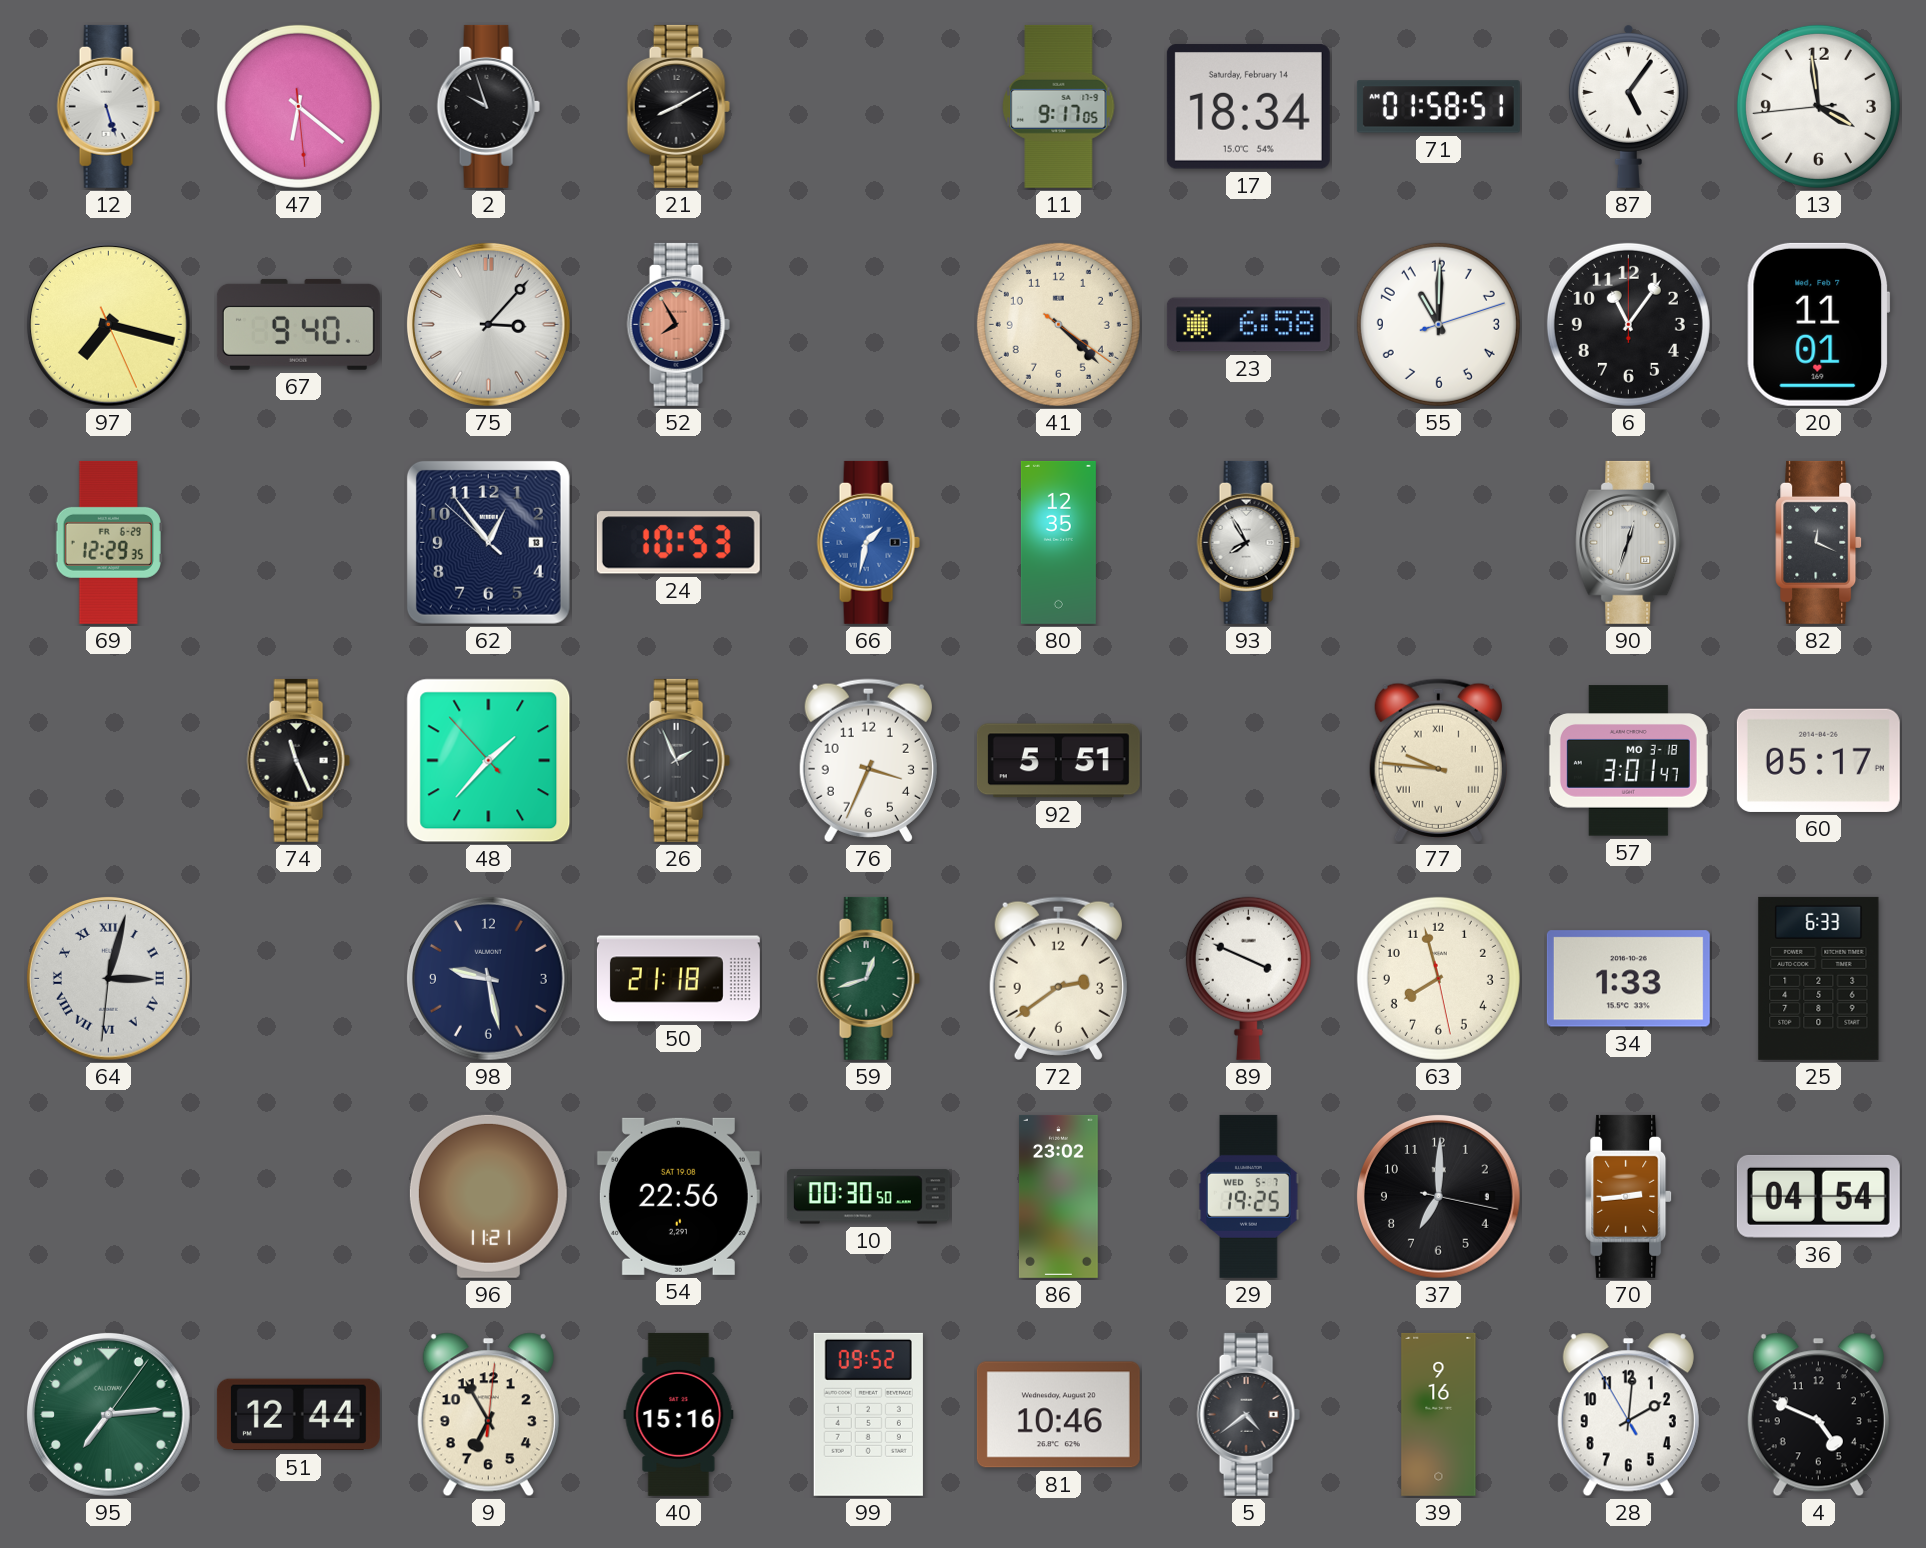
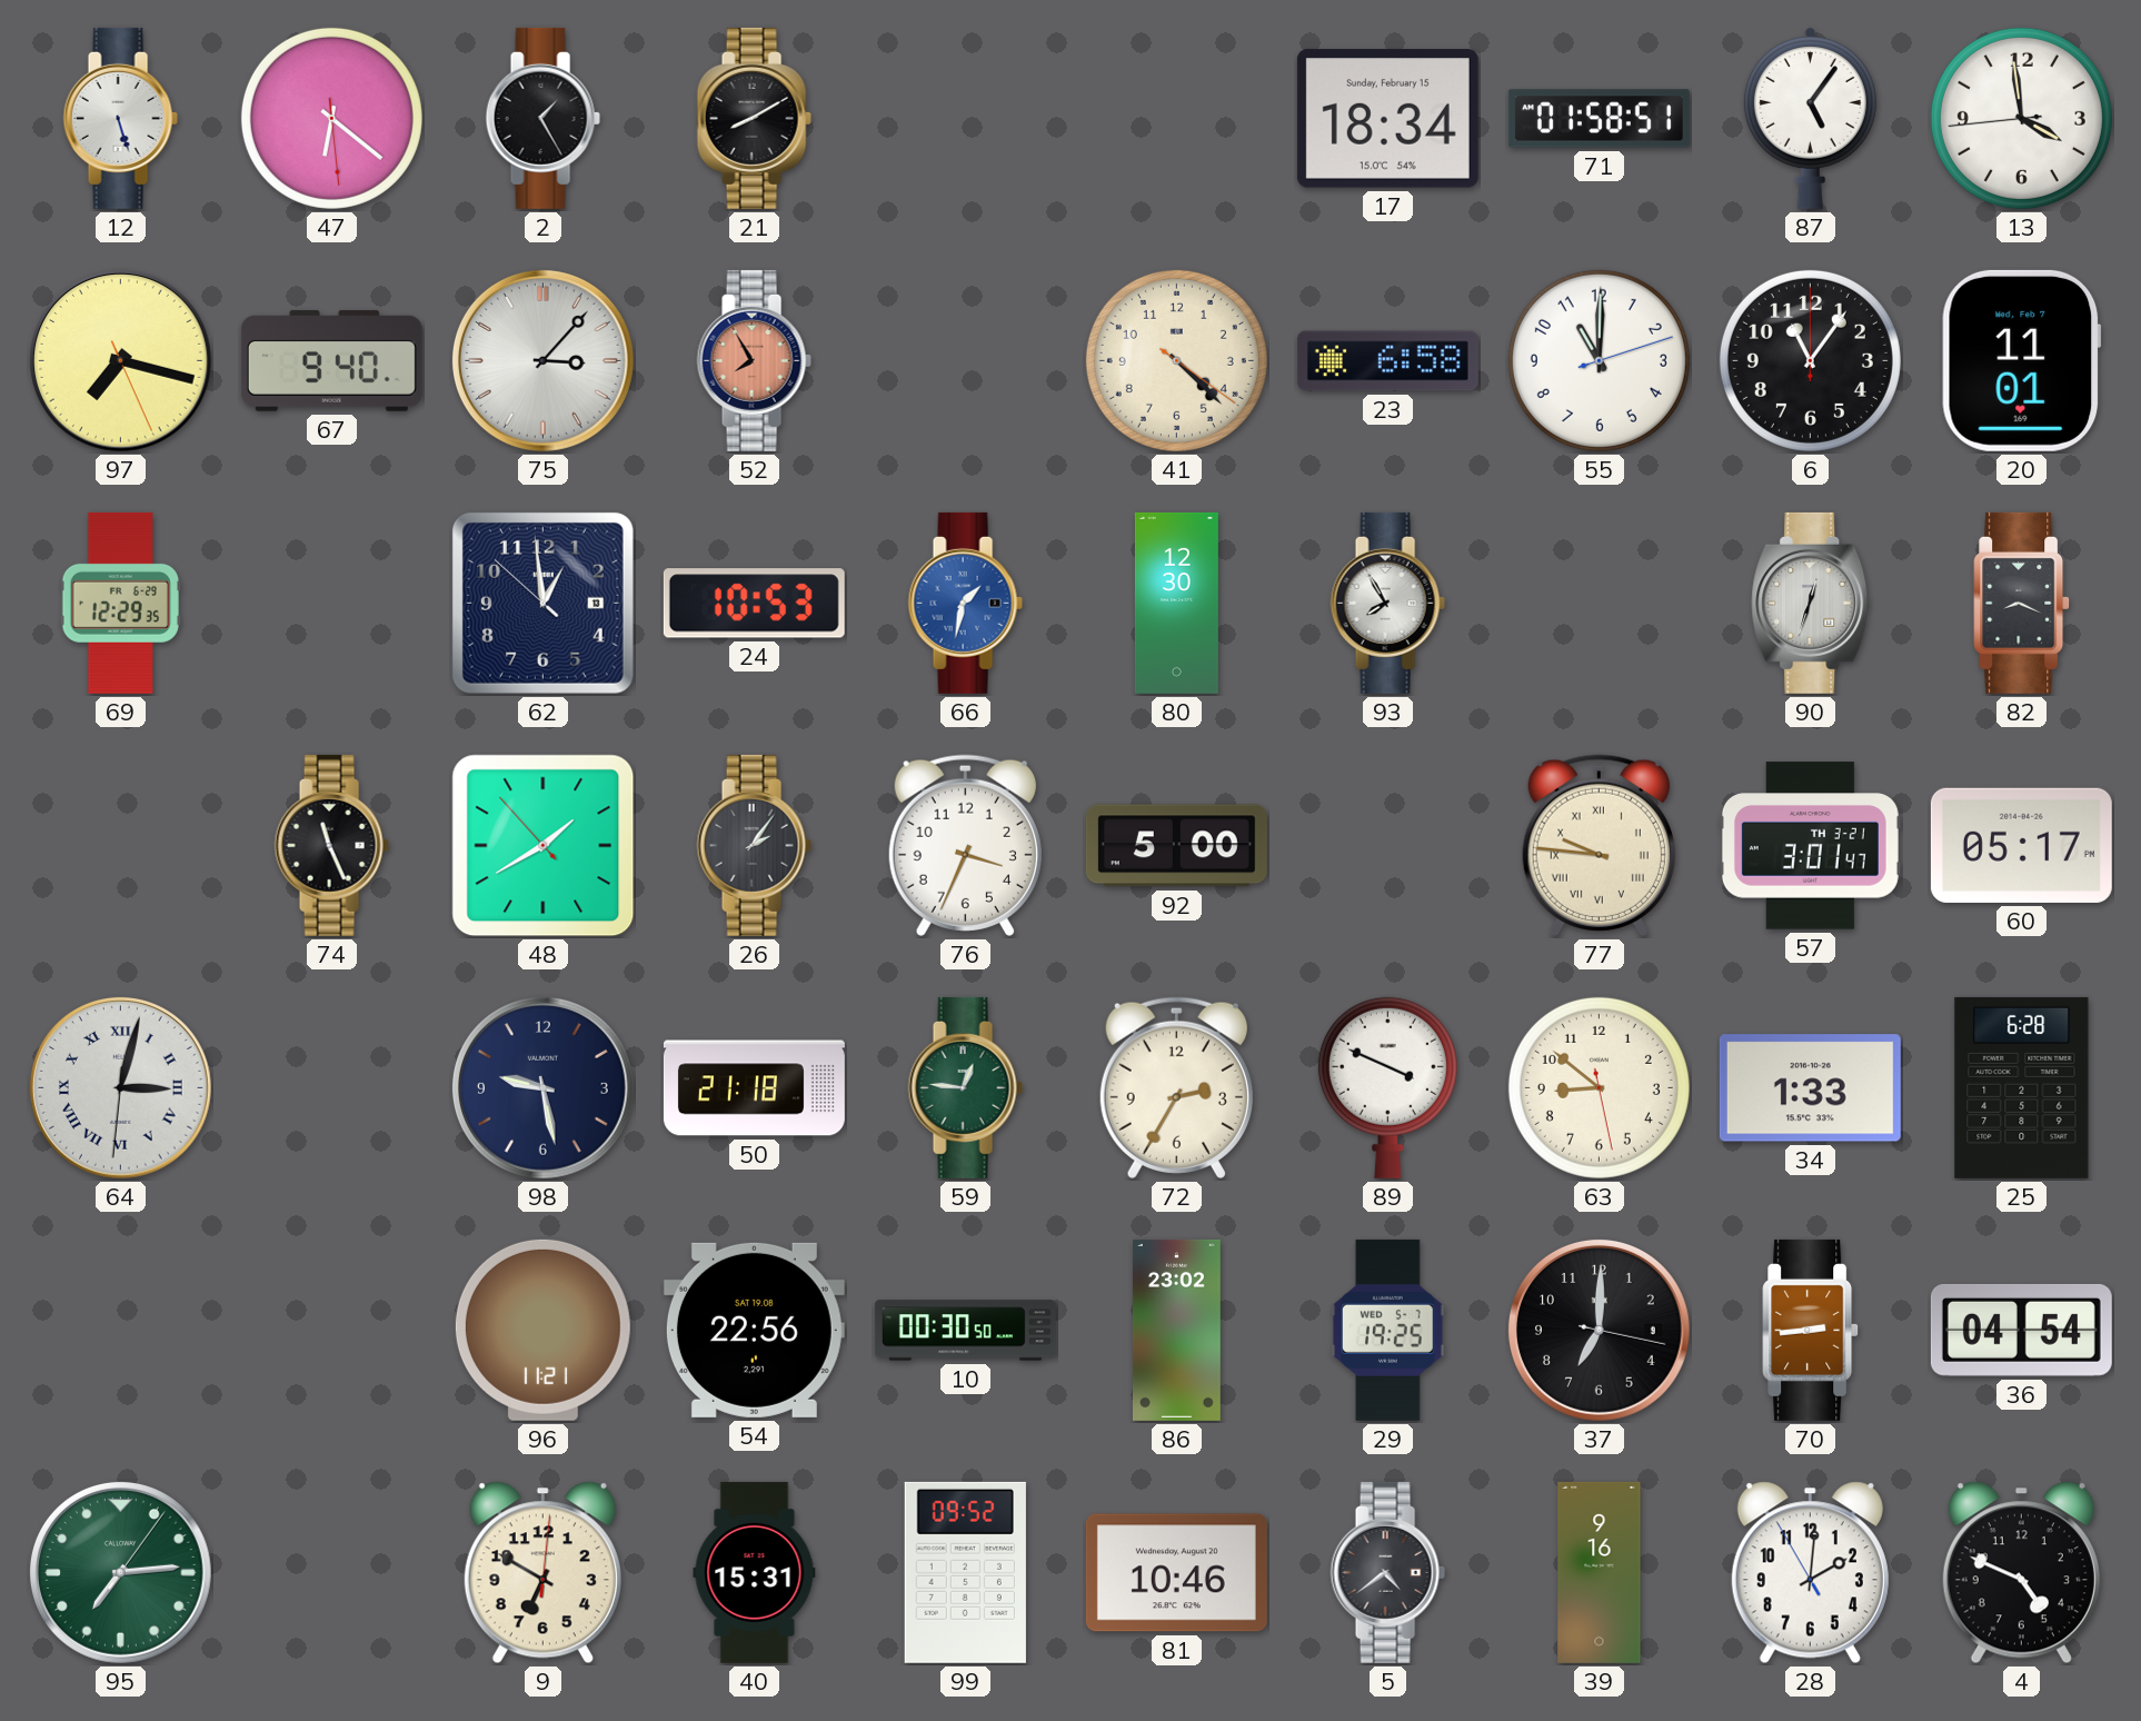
2: 9:57 -> 1:25
11: 9:17 -> none
17 date: Saturday, February 14 -> Sunday, February 15
62: 12:53 -> 12:58
80: 12:35 -> 12:30
82: 12:19 -> 8:19
48: 1:36 -> 1:39
26: 1:56 -> 2:06
92: 5:51 -> 5:00
57 date: MO 3-18 -> TH 3-21
59: 12:42 -> 12:46
72: 2:39 -> 2:35
63: 7:57 -> 8:51
25: 6:33 -> 6:28
51: 12:44 -> none
9: 6:55 -> 6:50
40: 15:16 -> 15:31
